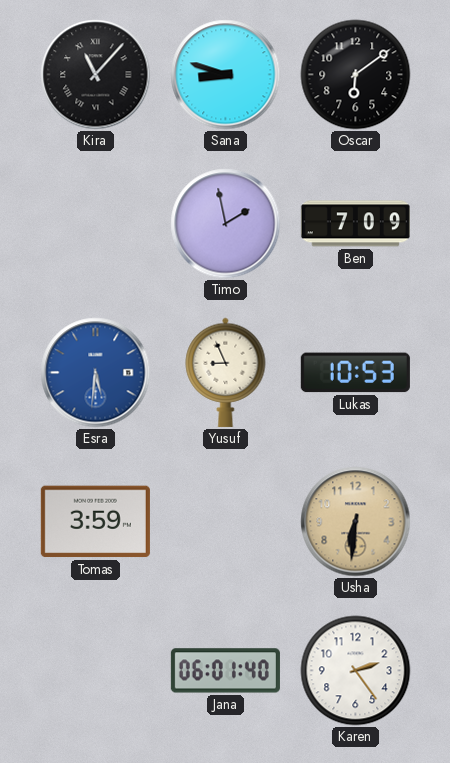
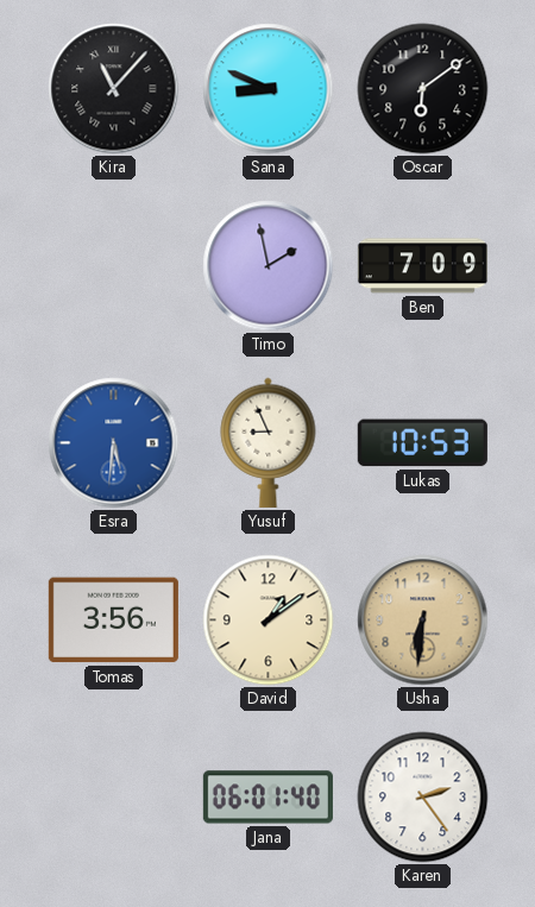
Sana: 8:48 -> 8:49
Tomas: 3:59 -> 3:56
David: none -> 1:09
